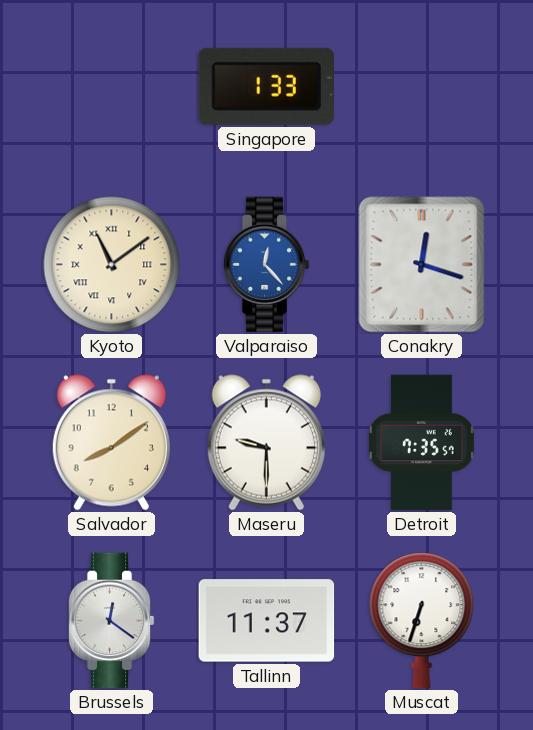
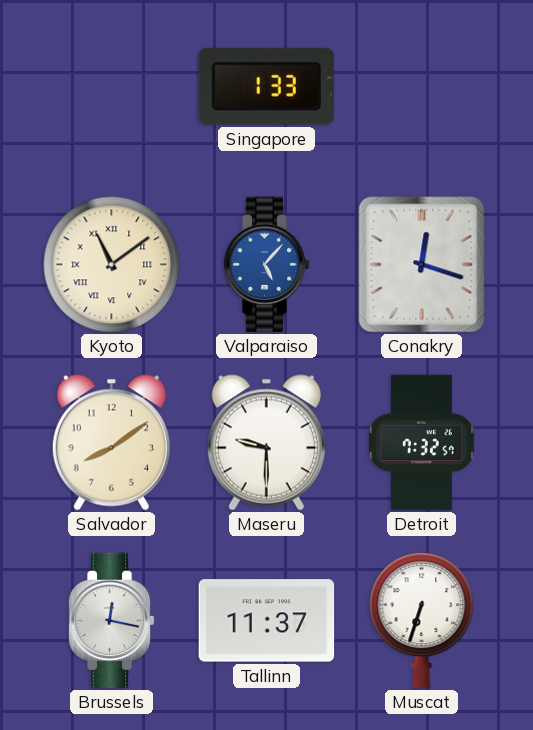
Valparaiso: 12:23 -> 5:07
Detroit: 7:35 -> 7:32
Brussels: 12:21 -> 12:17
